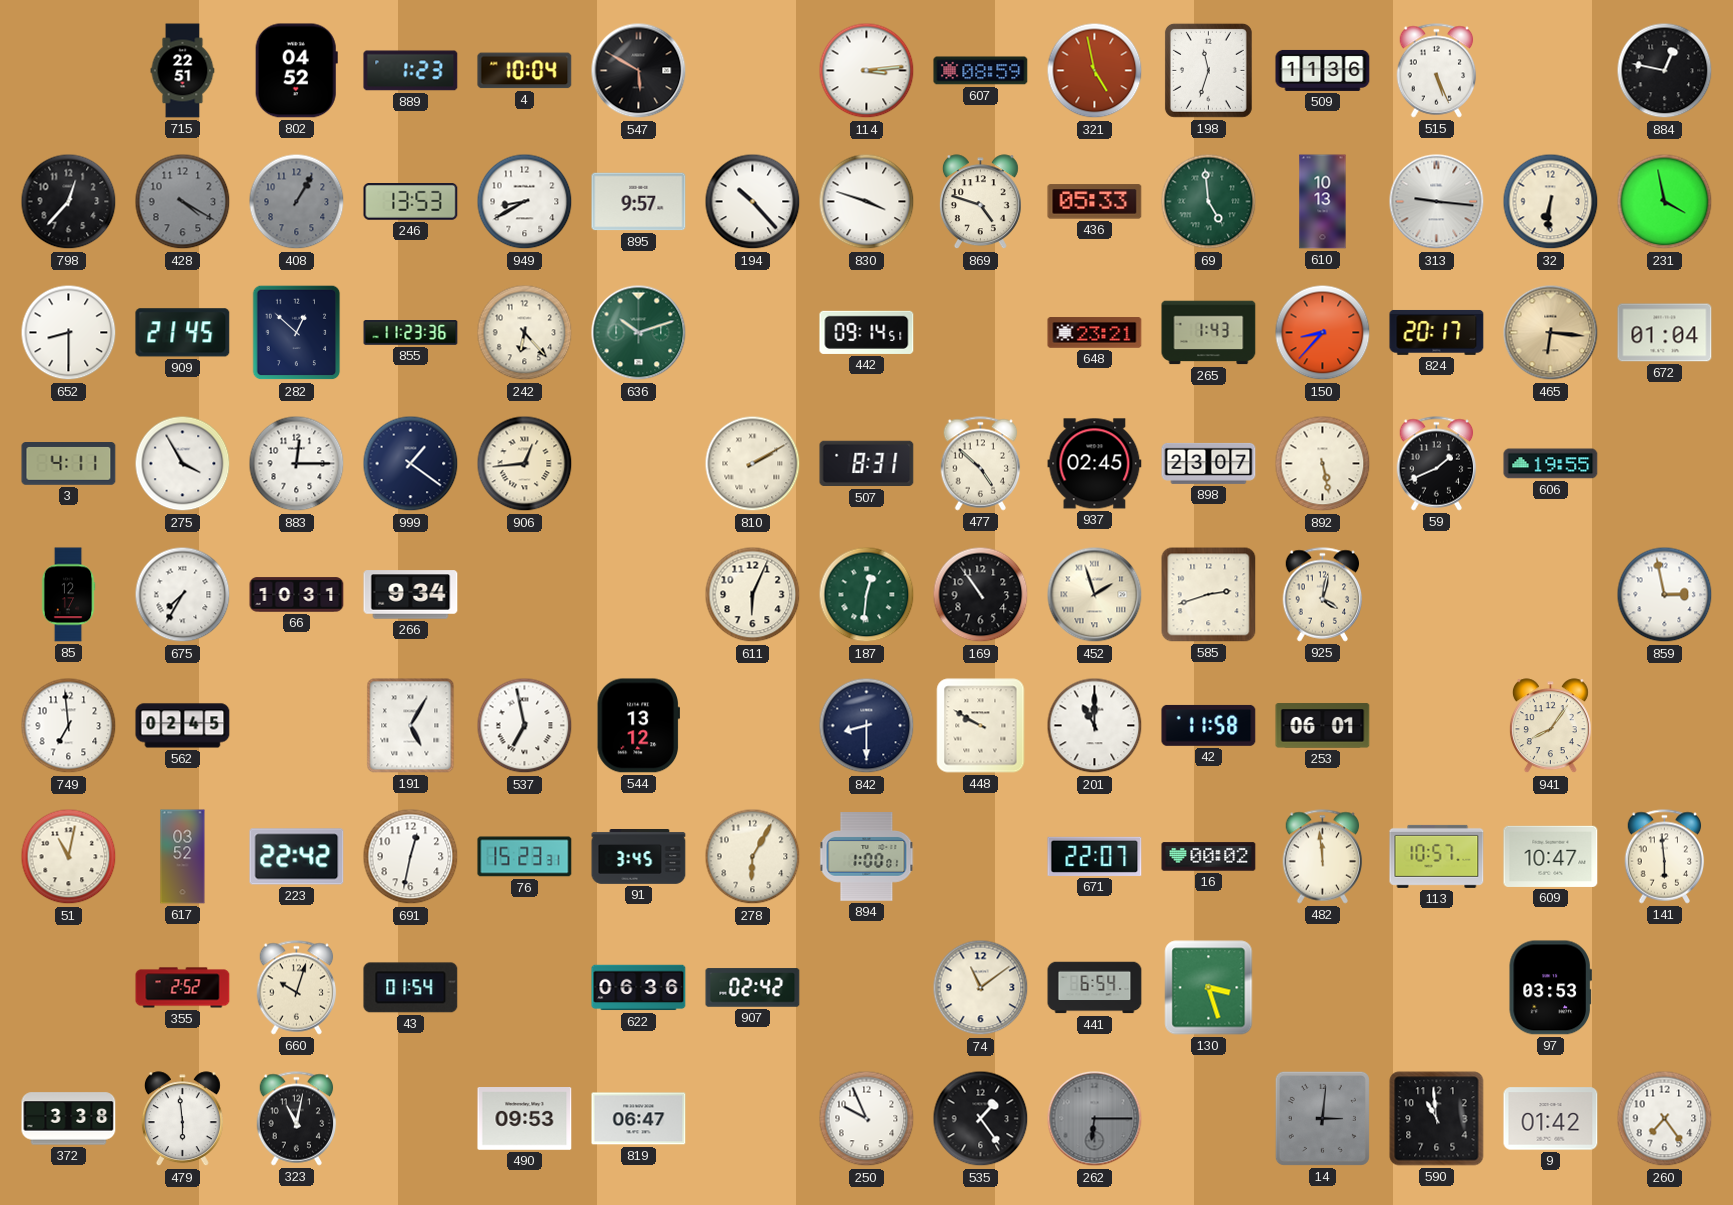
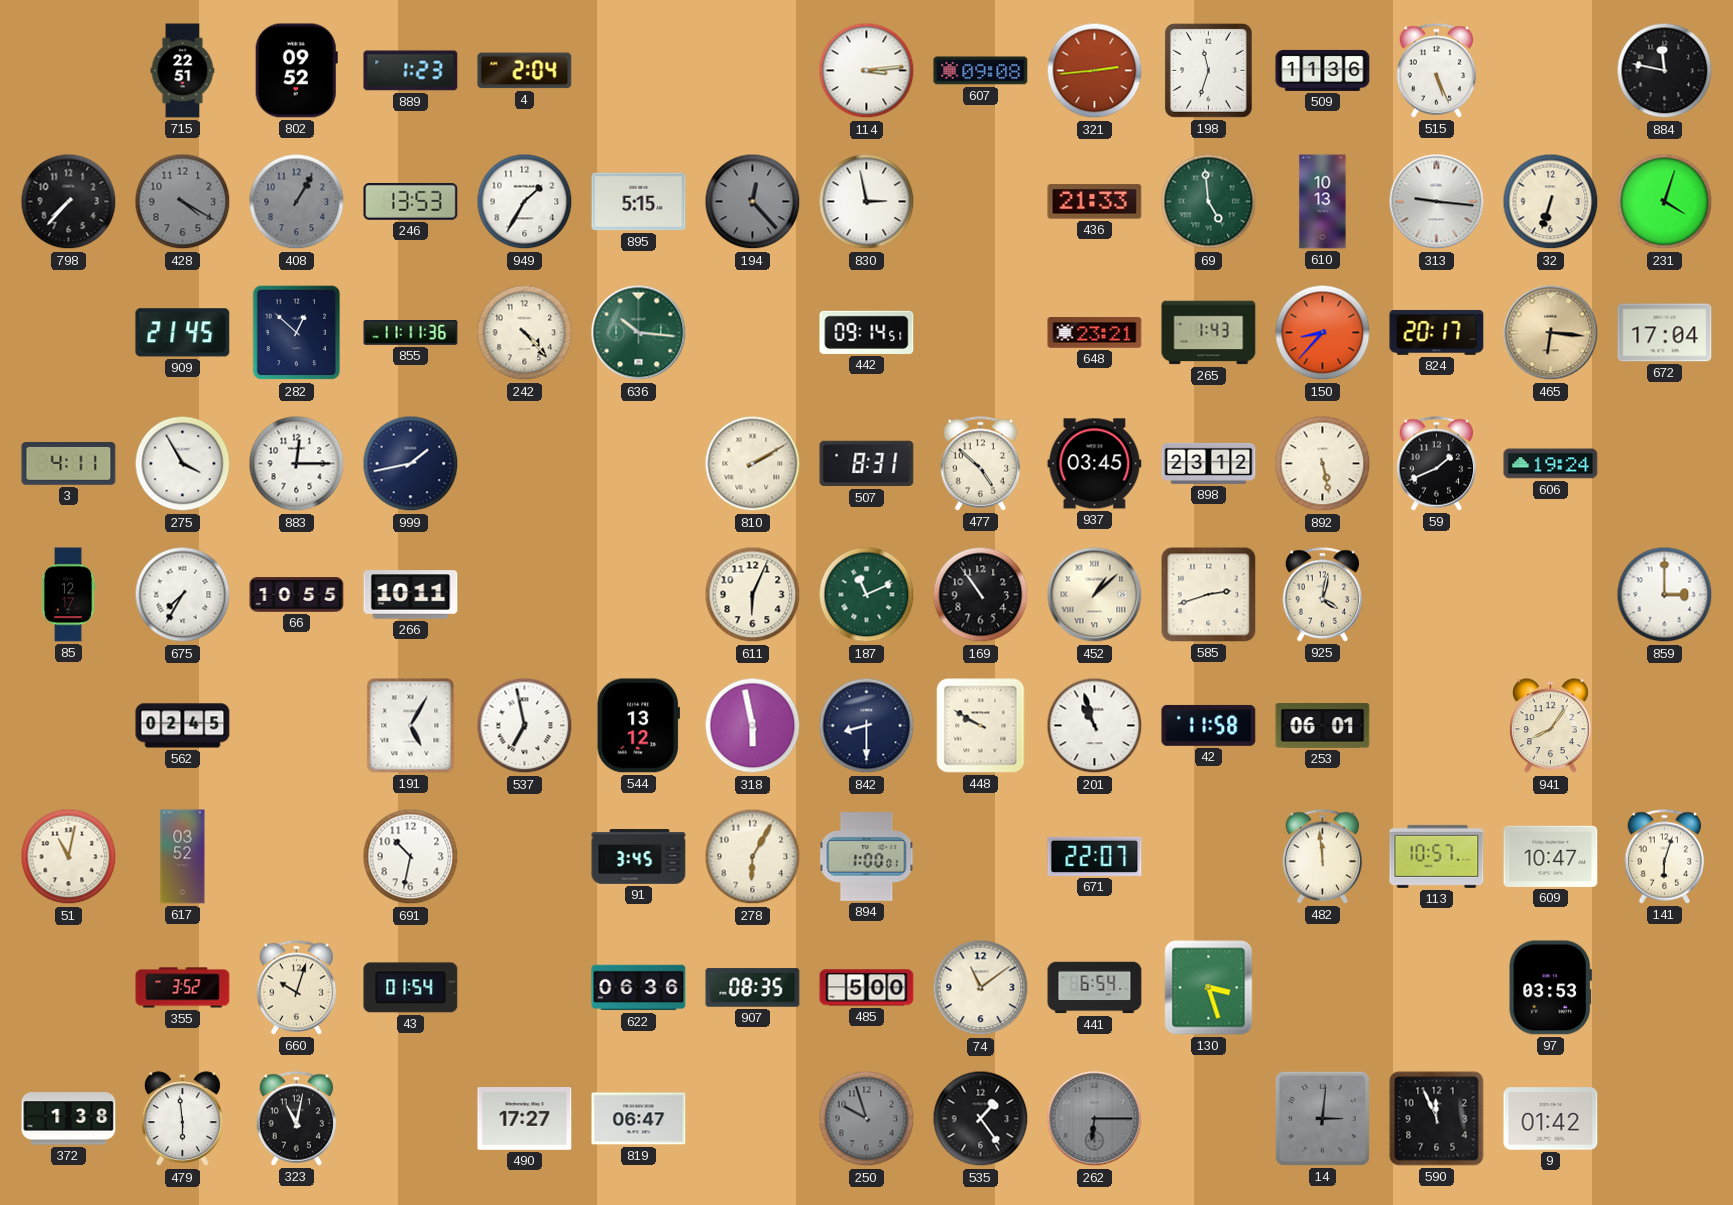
802: 04:52 -> 09:52
4: 10:04 -> 2:04
547: 5:50 -> none
607: 08:59 -> 09:08
321: 4:58 -> 2:44
884: 12:47 -> 11:47
798: 12:37 -> 7:37
949: 8:40 -> 1:35
895: 9:57 -> 5:15
194: 10:23 -> 12:23
194 dial: white -> grey
830: 3:48 -> 2:58
869: 4:48 -> none
436: 05:33 -> 21:33
32: 6:31 -> 6:33
231: 3:58 -> 4:03
652: 8:30 -> none
855: 11:23 -> 11:11
242: 6:23 -> 4:23
636: 10:12 -> 10:16
672: 01:04 -> 17:04
999: 1:21 -> 1:43
906: 12:44 -> none
937: 02:45 -> 03:45
898: 23:07 -> 23:12
606: 19:55 -> 19:24
66: 10:31 -> 10:55
266: 9:34 -> 10:11
187: 12:31 -> 11:11
452: 1:57 -> 1:08
859: 2:58 -> 3:00
749: 6:59 -> none
318: none -> 5:58
201: 11:00 -> 10:57
223: 22:42 -> none
691: 12:32 -> 10:32
76: 15:23 -> none
16: 00:02 -> none
141: 5:59 -> 6:03
355: 2:52 -> 3:52
907: 02:42 -> 08:35
485: none -> 5:00
372: 3:38 -> 1:38
490: 09:53 -> 17:27
250: 9:56 -> 9:57
250 dial: white -> grey
590: 10:59 -> 11:56
260: 7:24 -> none
